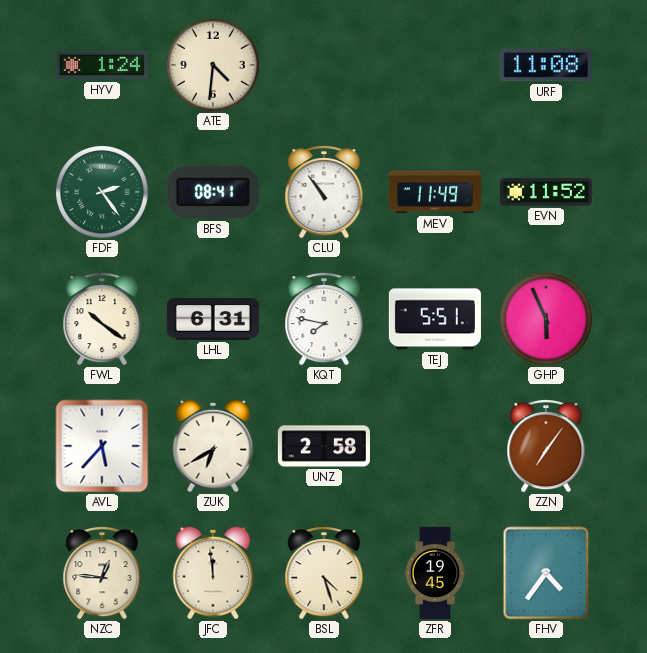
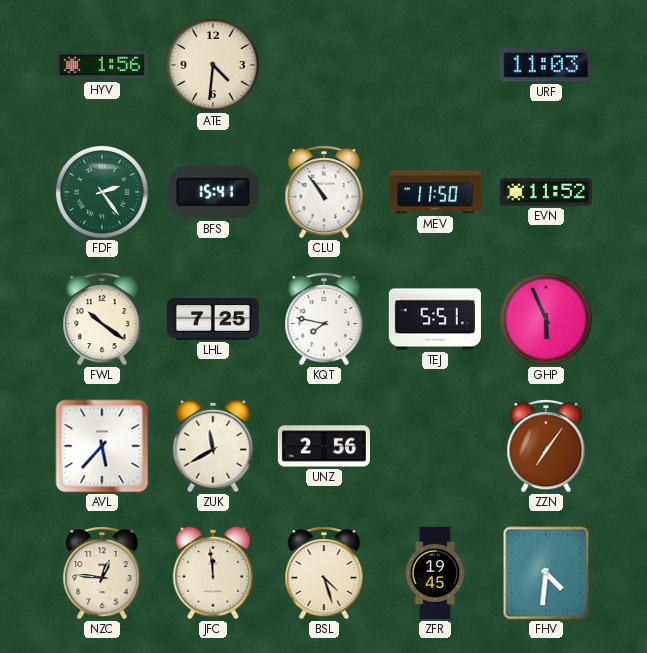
HYV: 1:24 -> 1:56
URF: 11:08 -> 11:03
BFS: 08:41 -> 15:41
MEV: 11:49 -> 11:50
LHL: 6:31 -> 7:25
ZUK: 6:40 -> 11:40
UNZ: 2:58 -> 2:56
FHV: 4:36 -> 4:31
